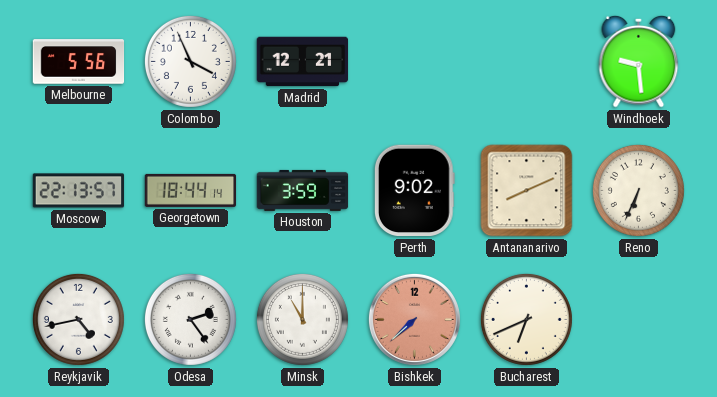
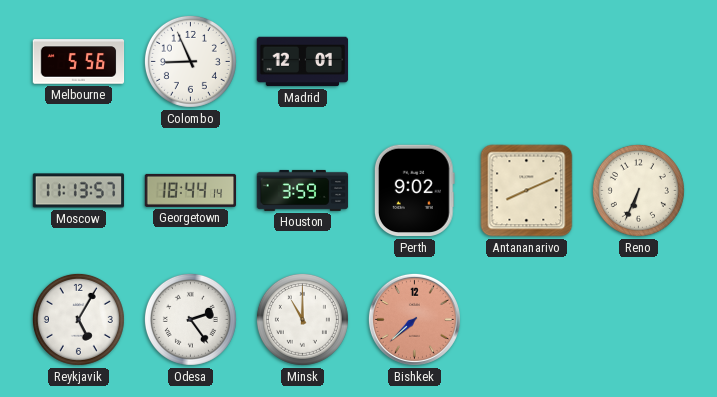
Colombo: 3:56 -> 8:56
Madrid: 12:21 -> 12:01
Windhoek: 9:29 -> none
Moscow: 22:13 -> 11:13
Reykjavik: 4:43 -> 5:05
Bucharest: 6:41 -> none
